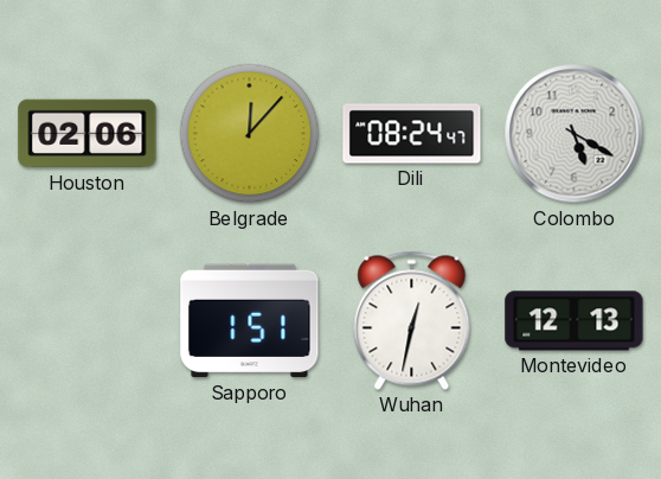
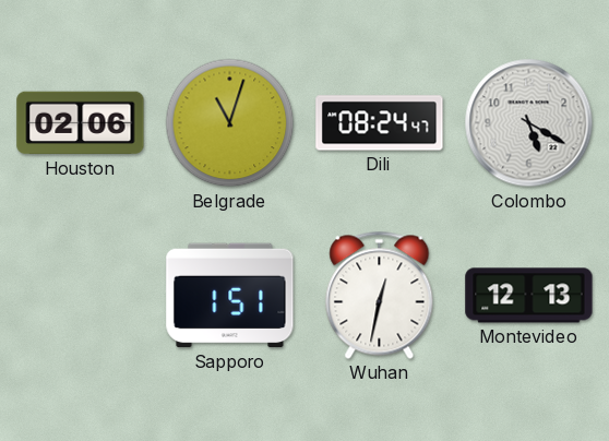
Belgrade: 12:07 -> 11:03
